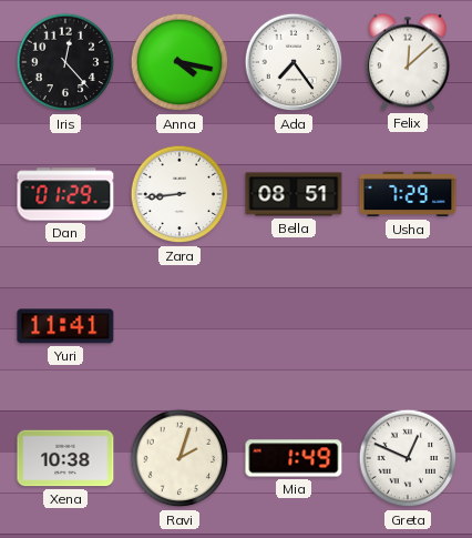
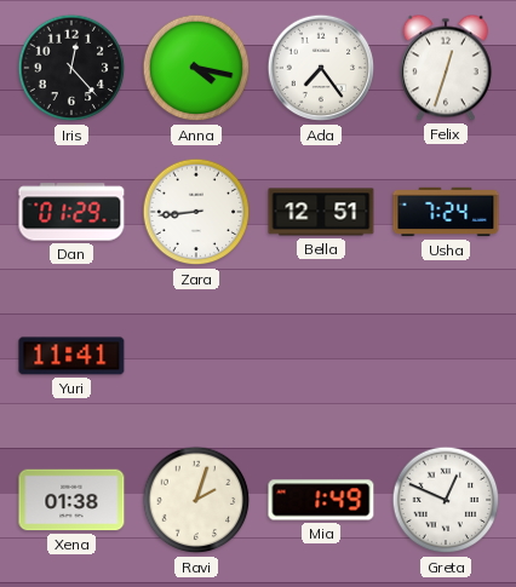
Felix: 12:08 -> 12:33
Bella: 08:51 -> 12:51
Usha: 7:29 -> 7:24
Xena: 10:38 -> 01:38
